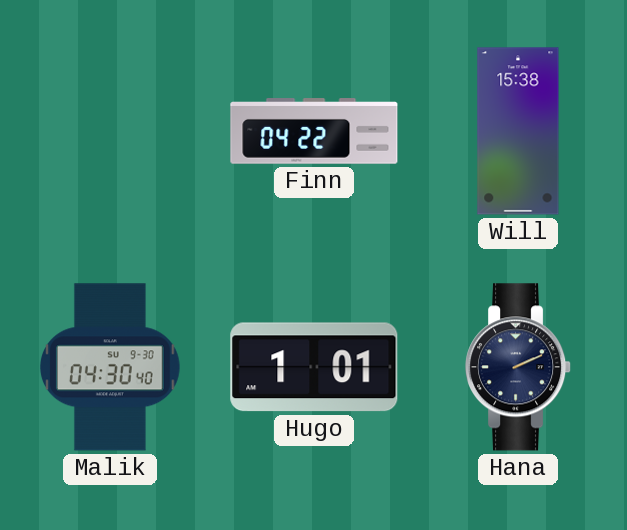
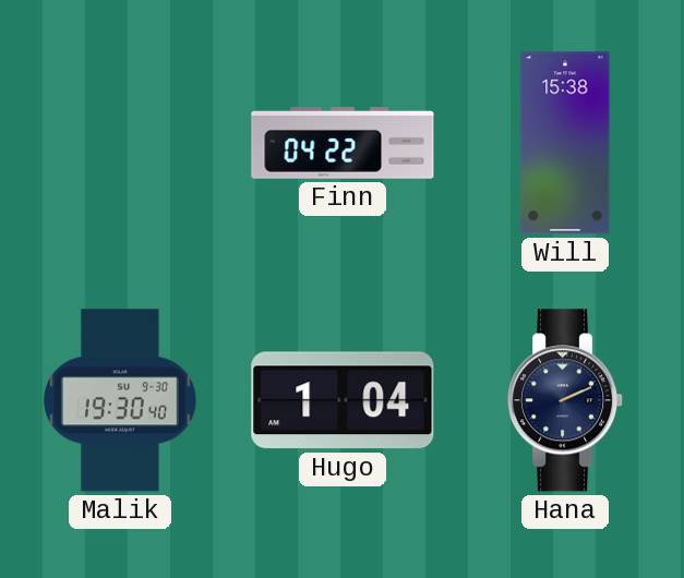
Malik: 04:30 -> 19:30
Hugo: 1:01 -> 1:04
